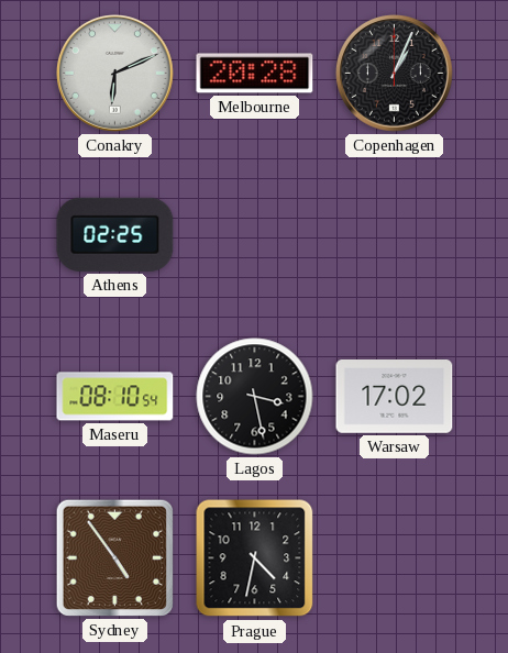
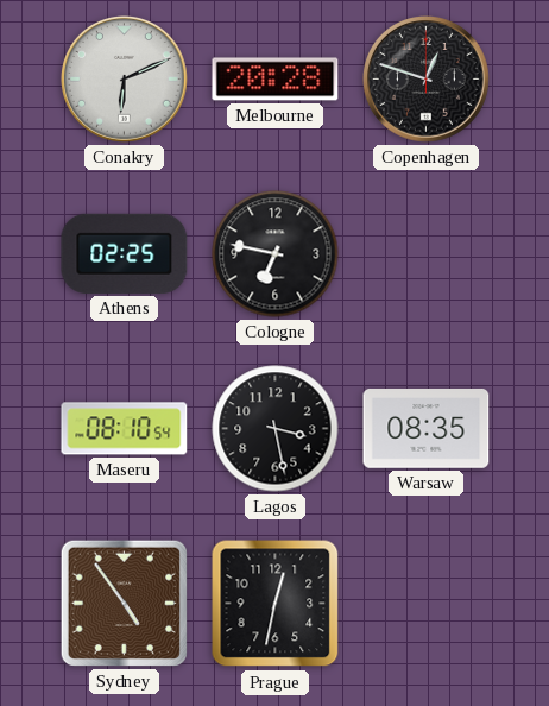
Copenhagen: 1:04 -> 12:48
Cologne: none -> 6:47
Warsaw: 17:02 -> 08:35
Prague: 4:32 -> 12:32
